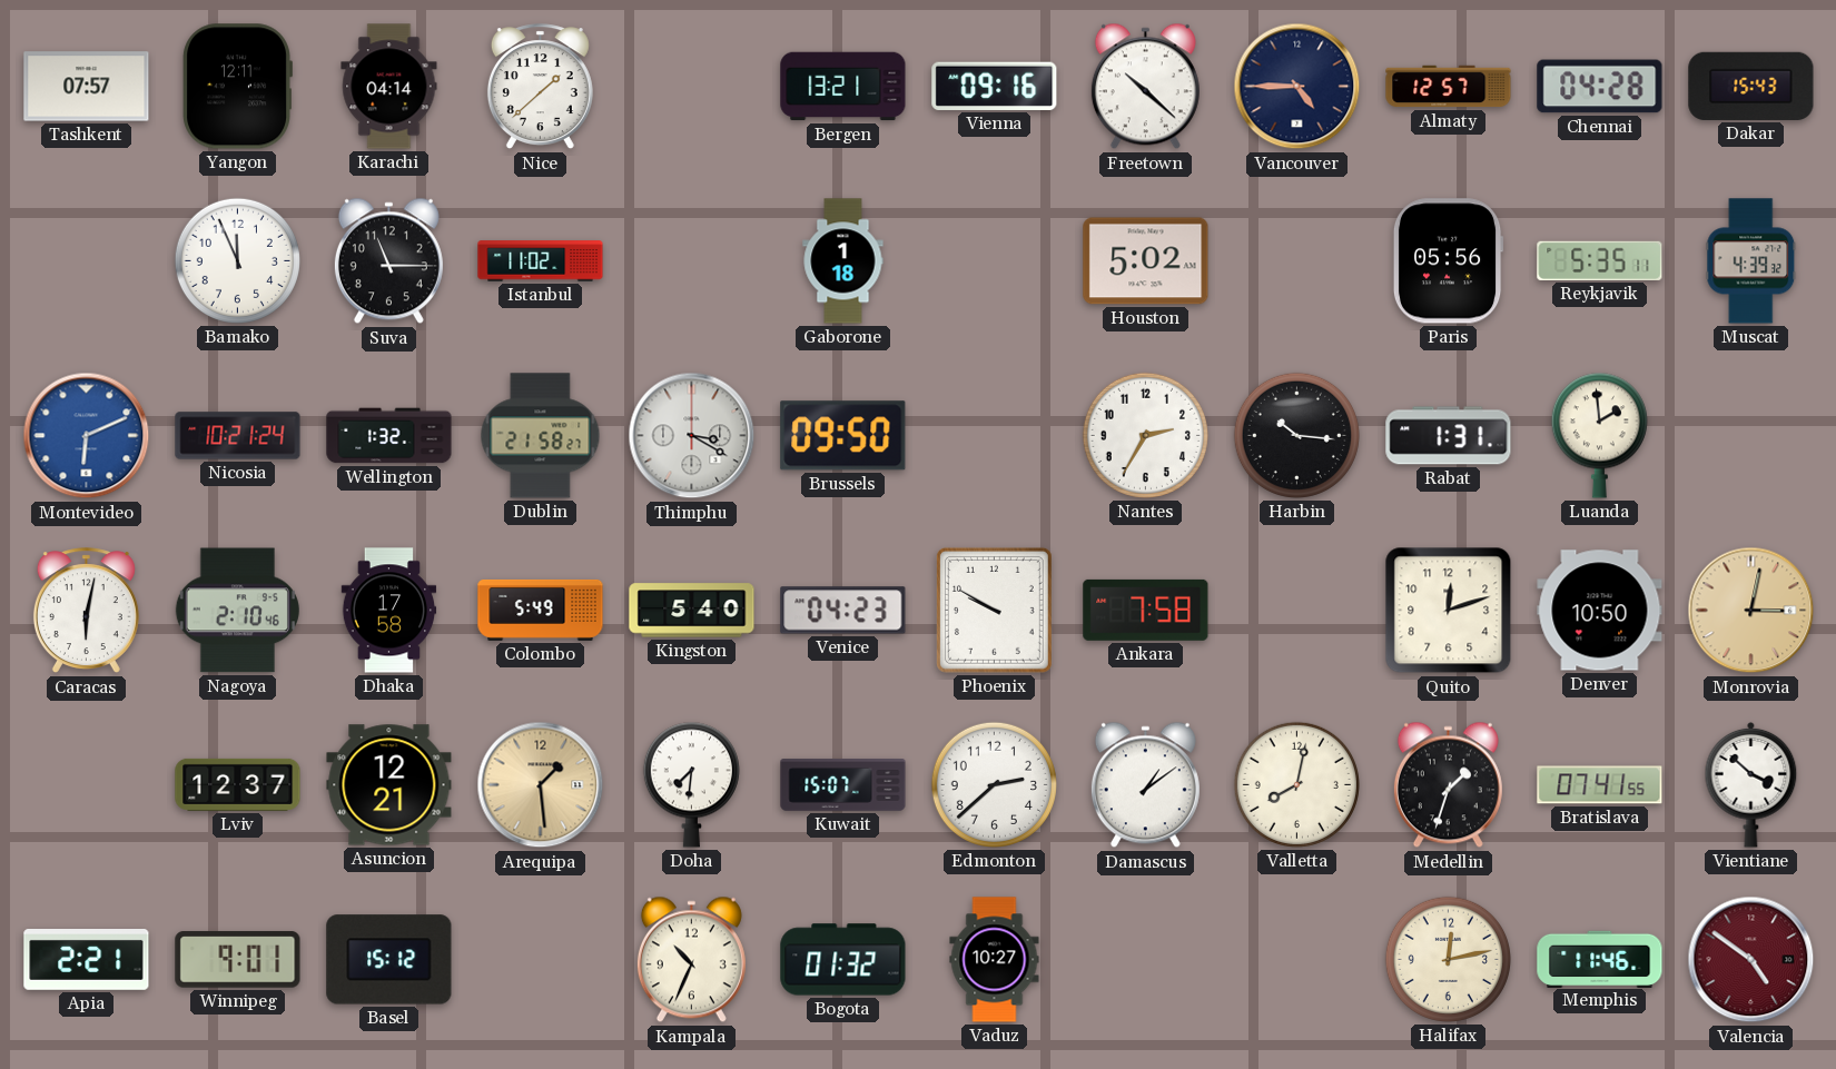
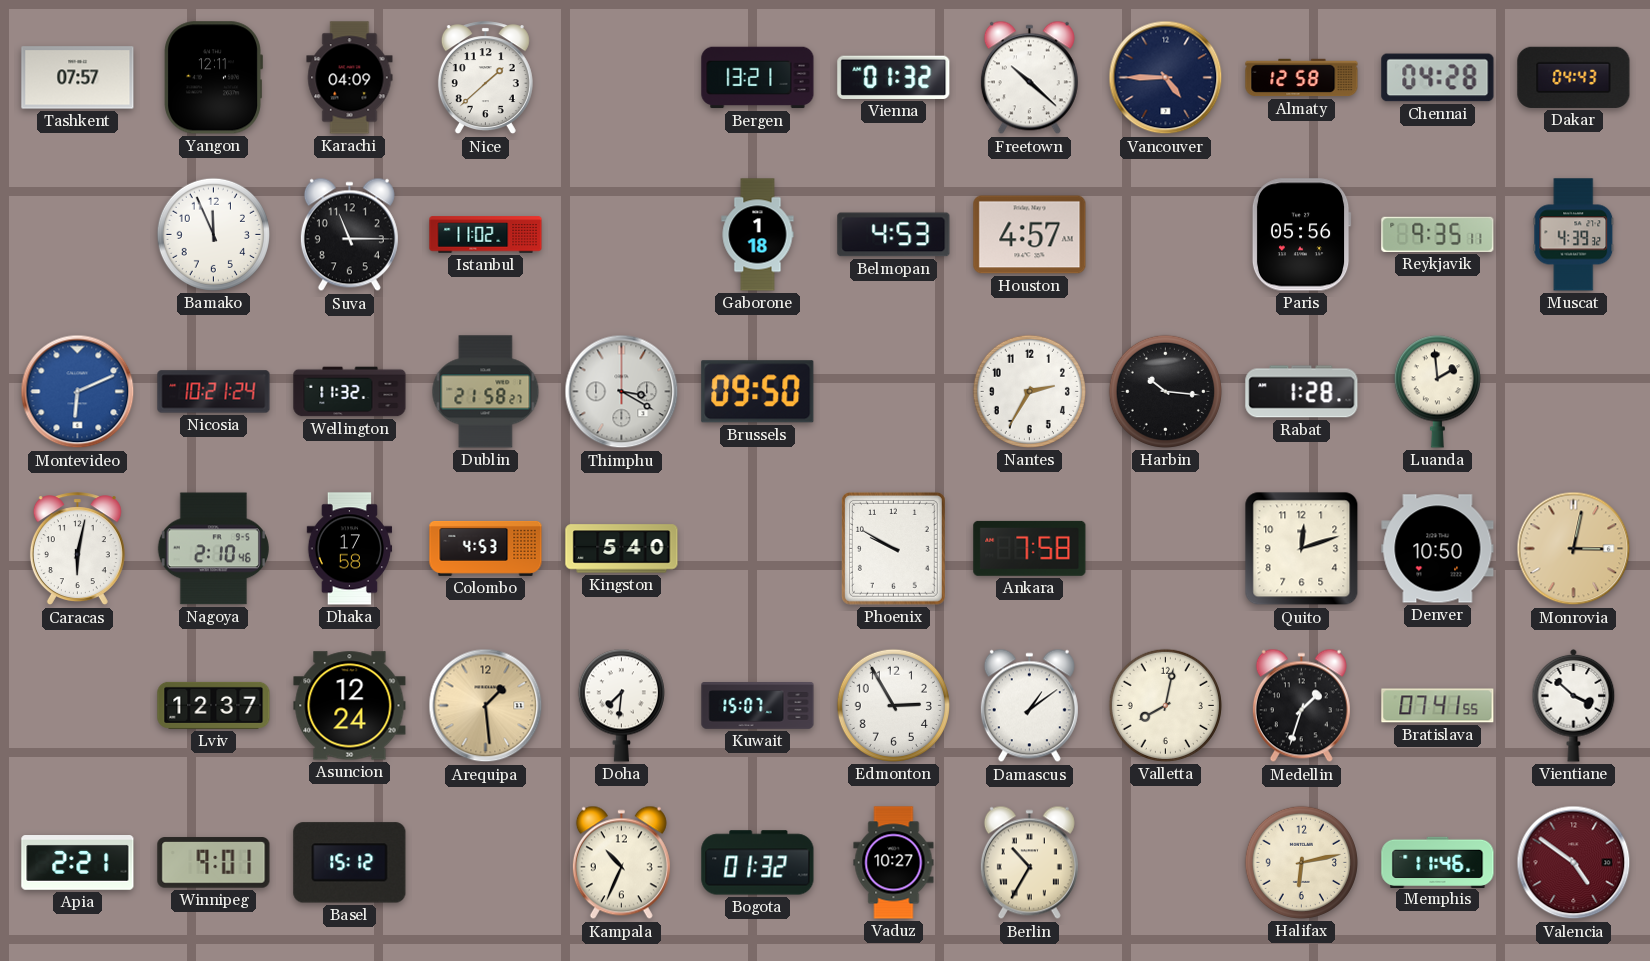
Karachi: 04:14 -> 04:09
Vienna: 09:16 -> 01:32
Almaty: 12:57 -> 12:58
Dakar: 15:43 -> 04:43
Belmopan: none -> 4:53
Houston: 5:02 -> 4:57
Reykjavik: 5:35 -> 9:35
Wellington: 1:32 -> 11:32
Rabat: 1:31 -> 1:28
Colombo: 5:49 -> 4:53
Venice: 04:23 -> none
Asuncion: 12:21 -> 12:24
Edmonton: 2:38 -> 2:55
Berlin: none -> 10:35
Halifax: 12:13 -> 6:13
